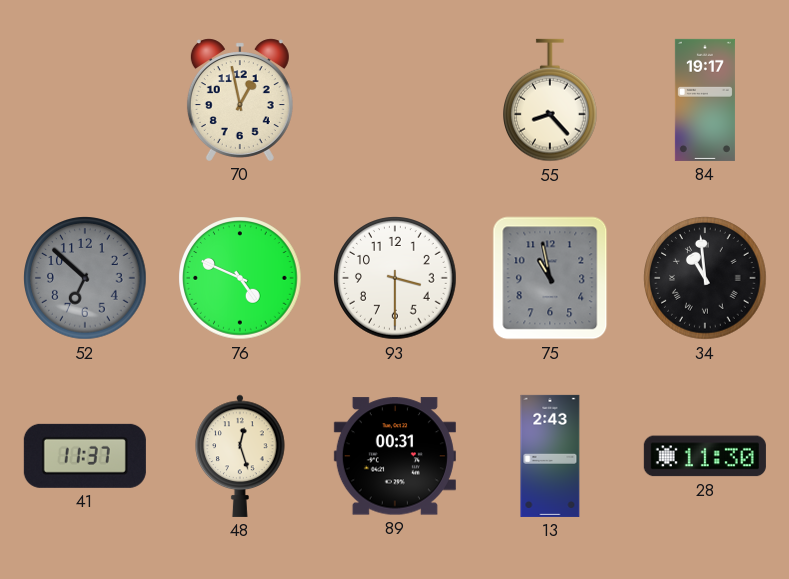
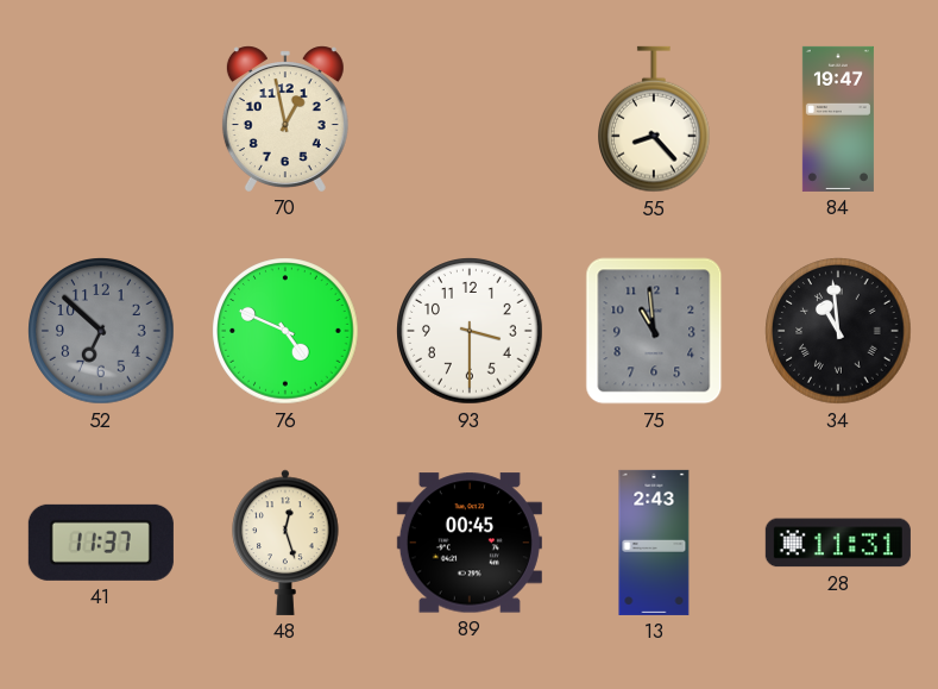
84: 19:17 -> 19:47
75: 10:58 -> 10:59
89: 00:31 -> 00:45
28: 11:30 -> 11:31
